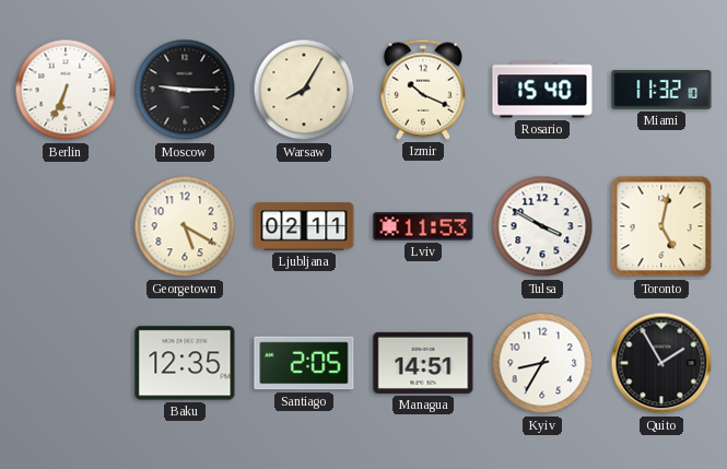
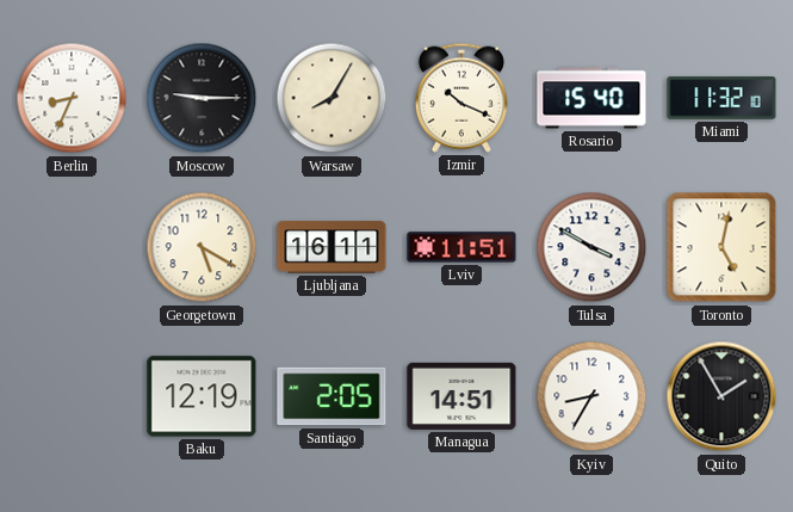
Berlin: 6:34 -> 8:34
Ljubljana: 02:11 -> 16:11
Lviv: 11:53 -> 11:51
Baku: 12:35 -> 12:19
